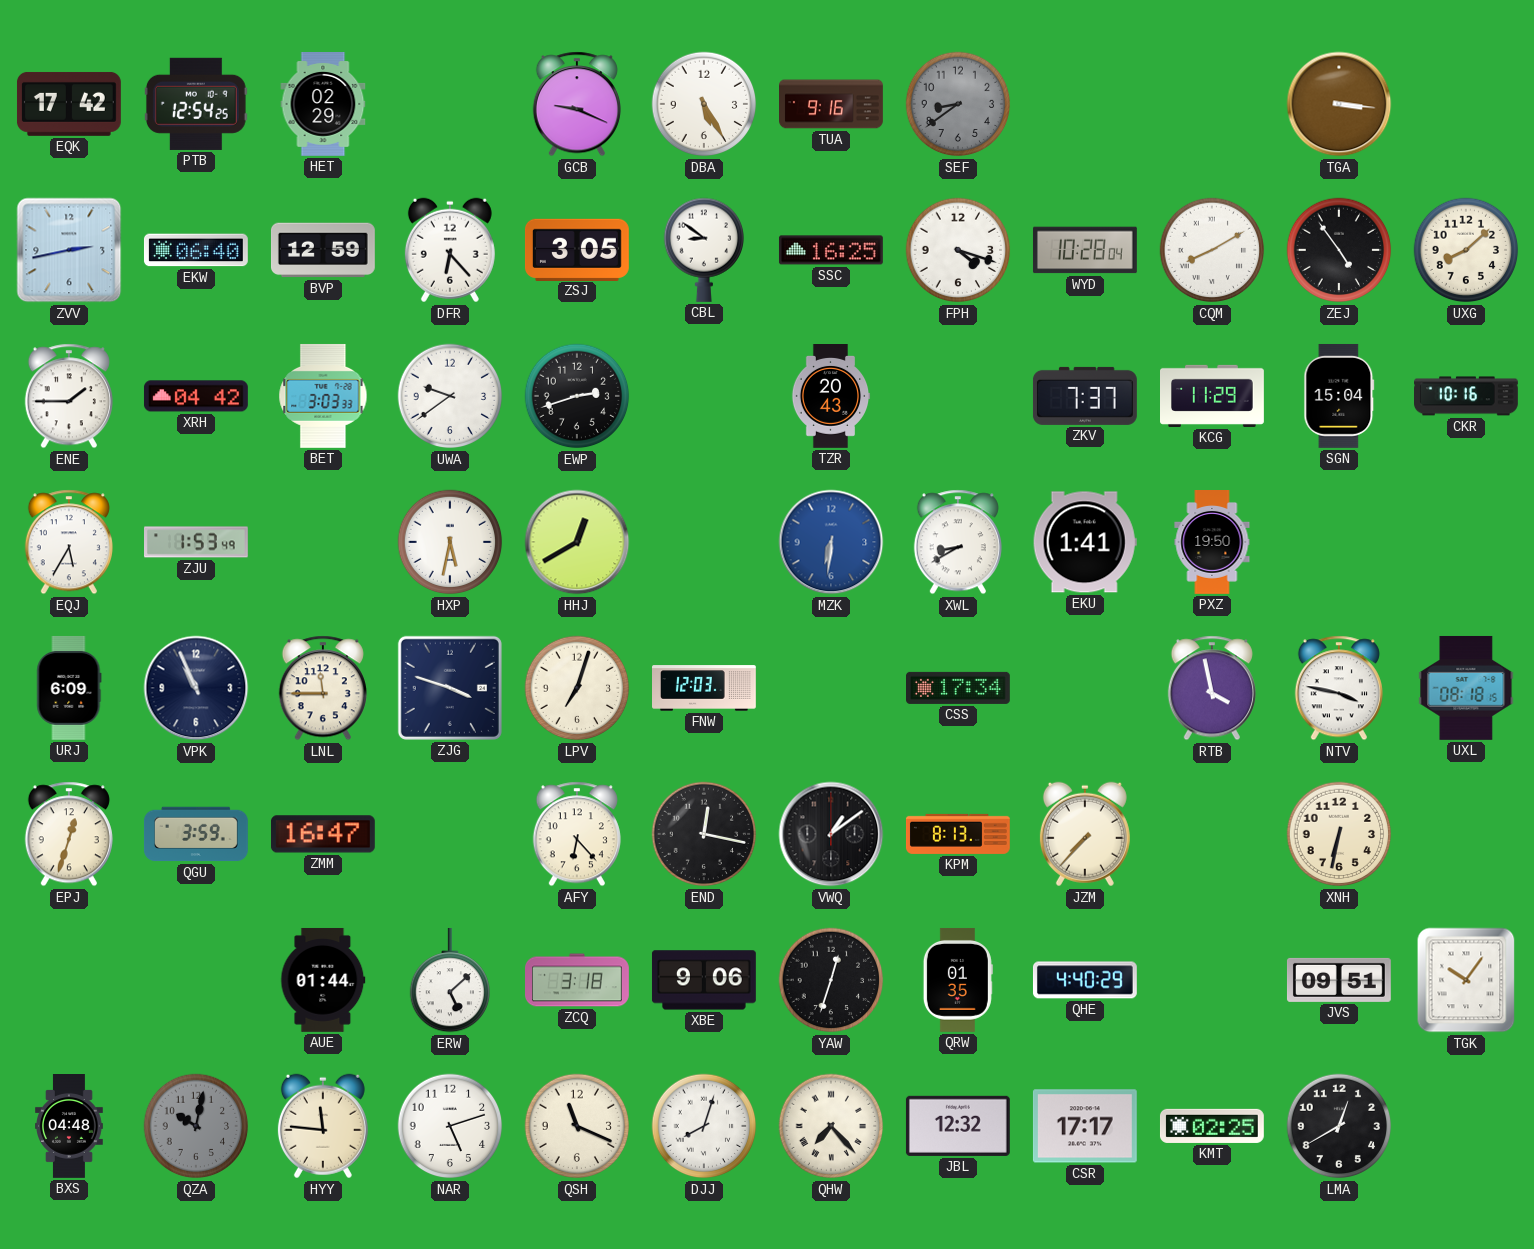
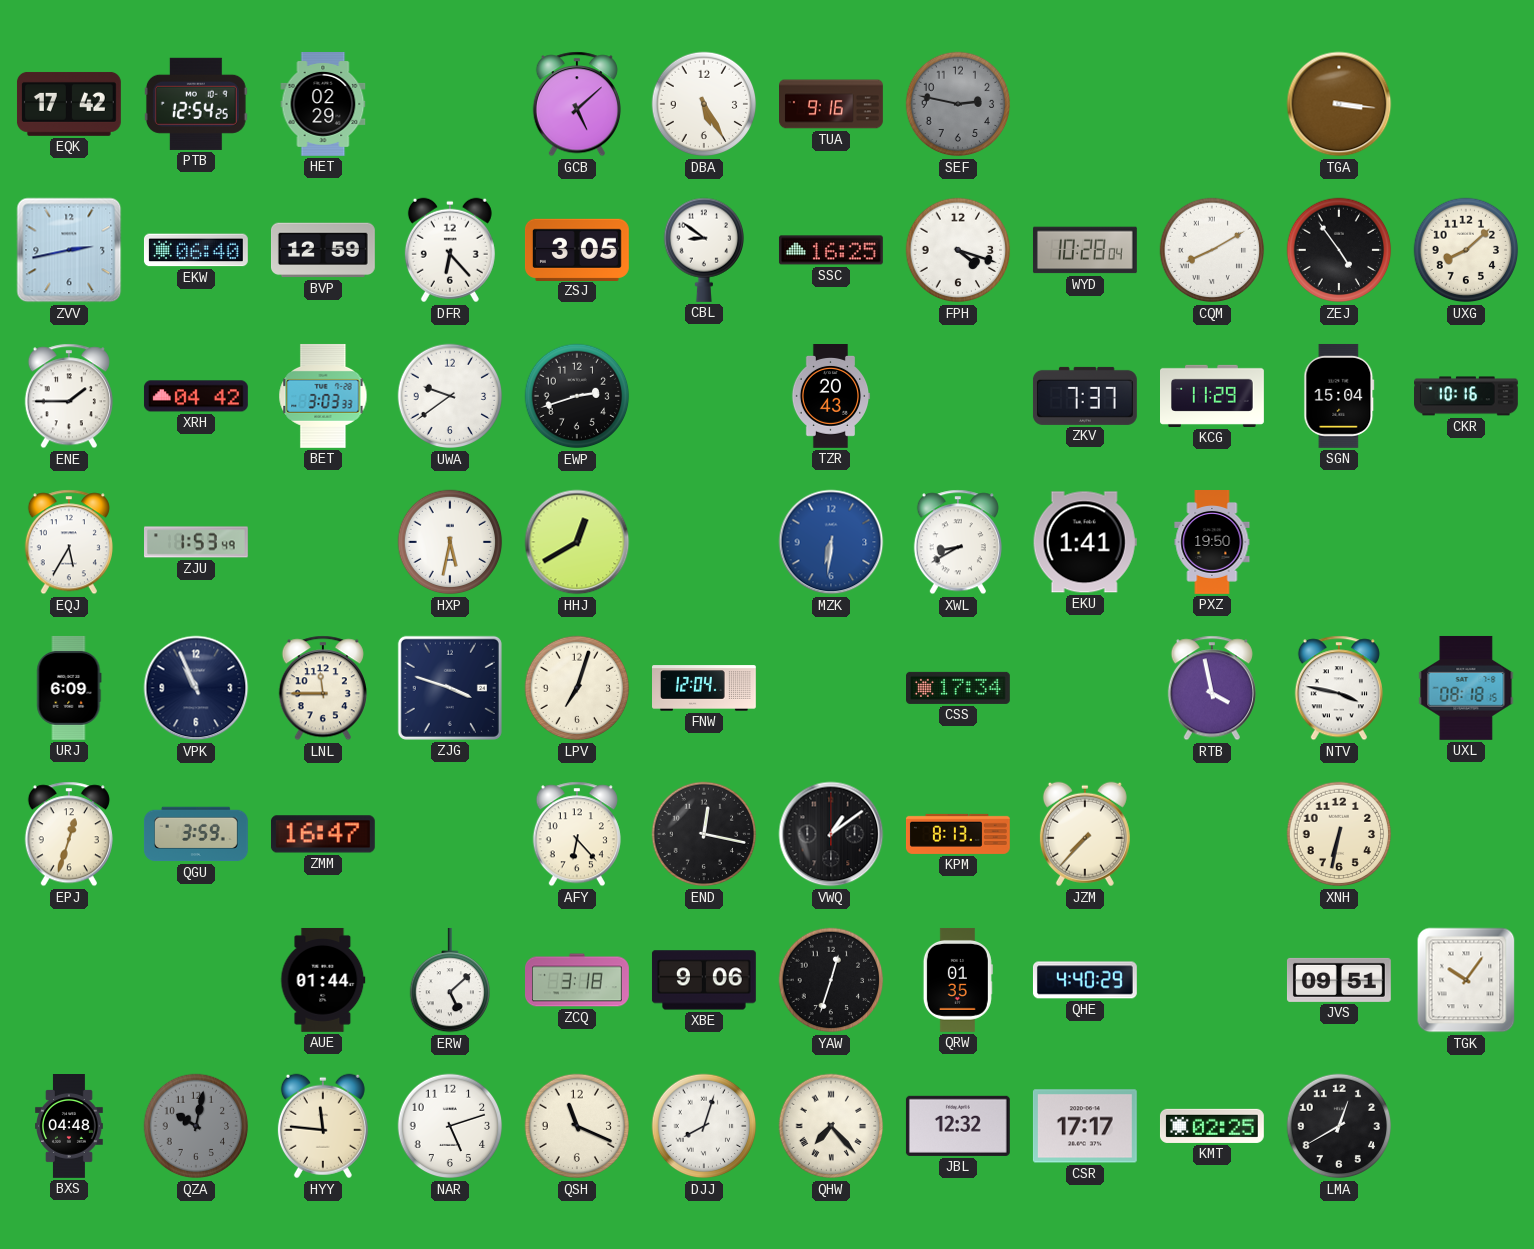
GCB: 9:19 -> 5:08
SEF: 8:39 -> 2:47
FNW: 12:03 -> 12:04
